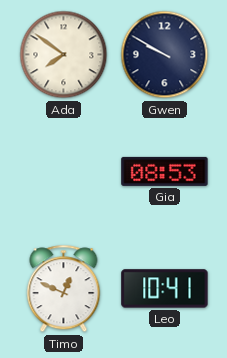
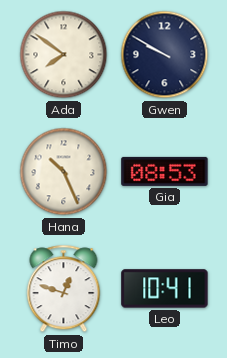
Hana: none -> 10:26
Timo: 12:49 -> 12:48
